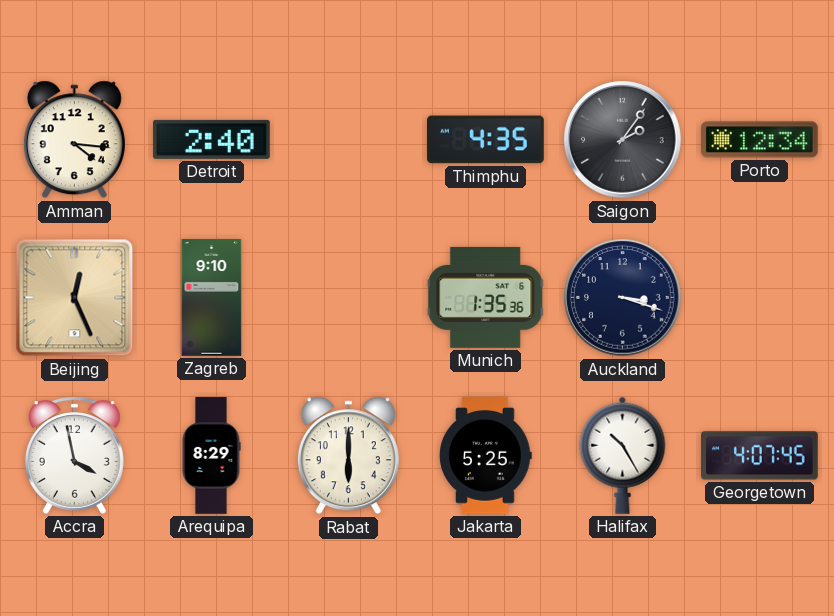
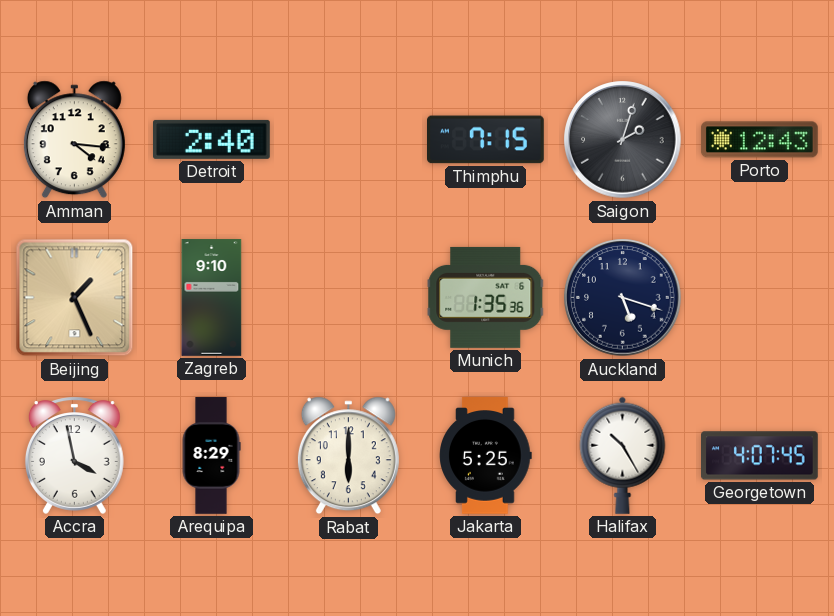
Thimphu: 4:35 -> 7:15
Saigon: 2:06 -> 2:03
Porto: 12:34 -> 12:43
Beijing: 12:26 -> 1:26
Auckland: 3:18 -> 5:18
